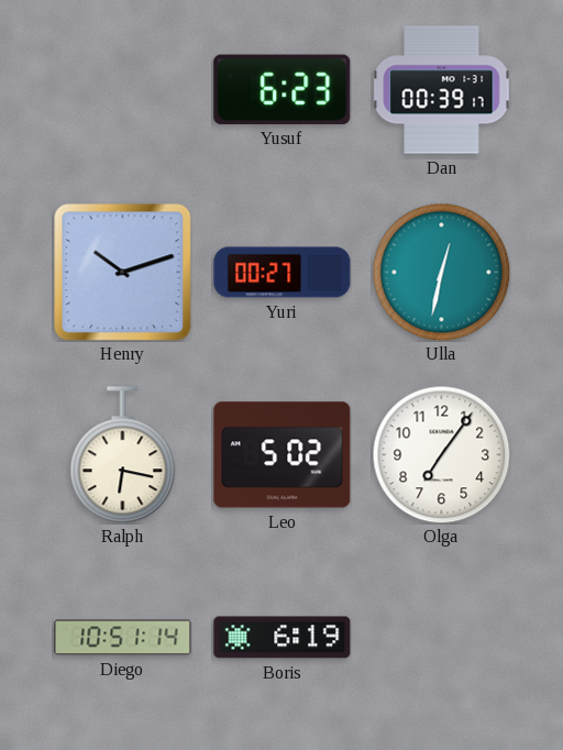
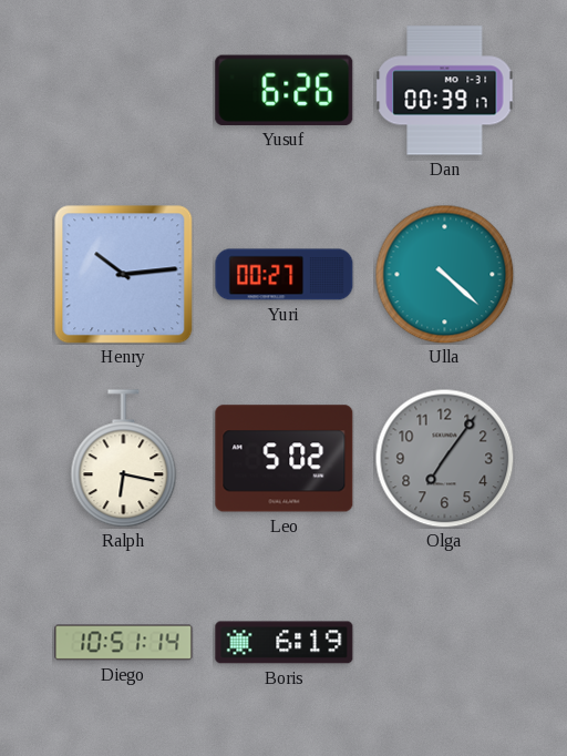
Yusuf: 6:23 -> 6:26
Henry: 10:12 -> 10:14
Ulla: 12:32 -> 4:22
Olga dial: white -> grey
